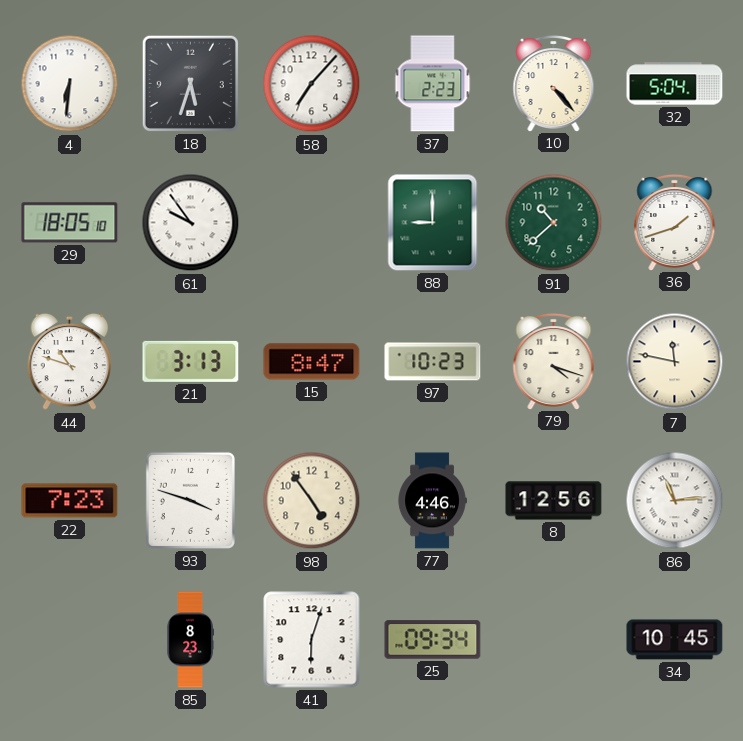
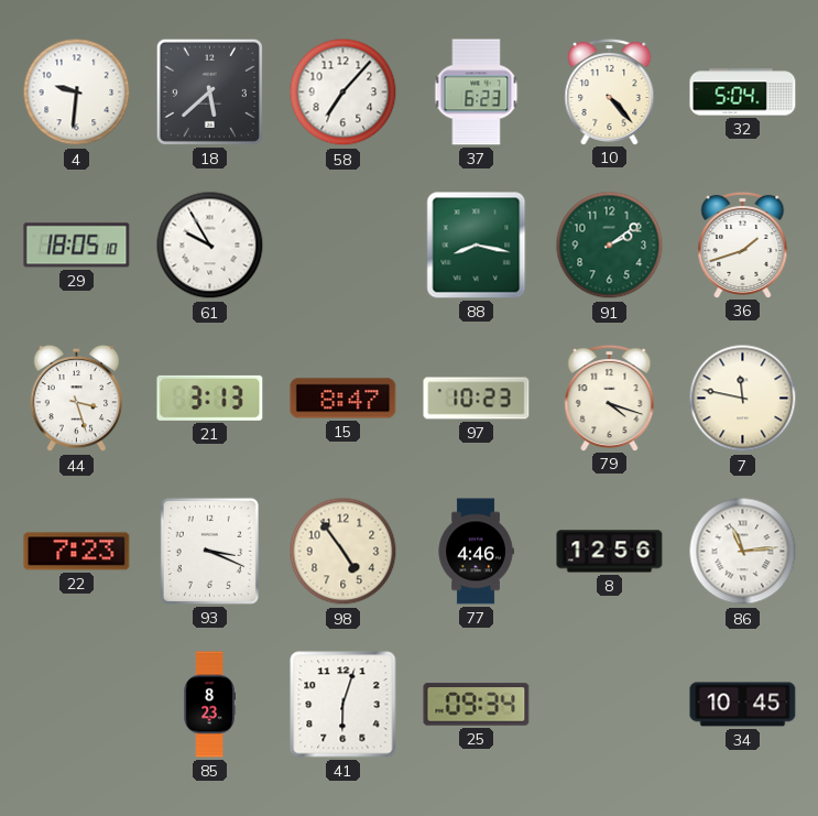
4: 6:31 -> 9:31
18: 5:33 -> 5:38
37: 2:23 -> 6:23
61: 9:54 -> 9:55
88: 9:00 -> 8:17
91: 10:38 -> 2:09
44: 10:48 -> 3:27
93: 3:48 -> 3:19
